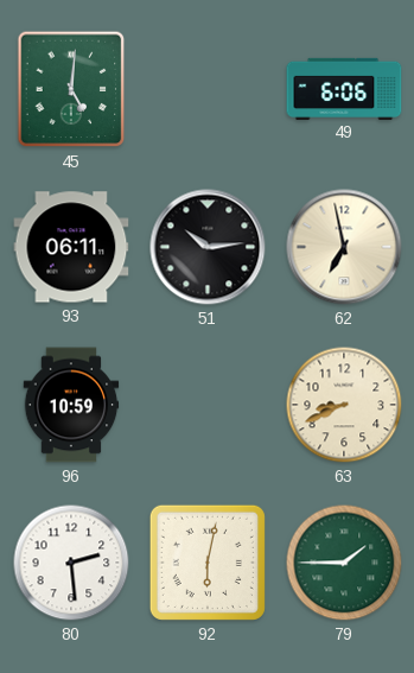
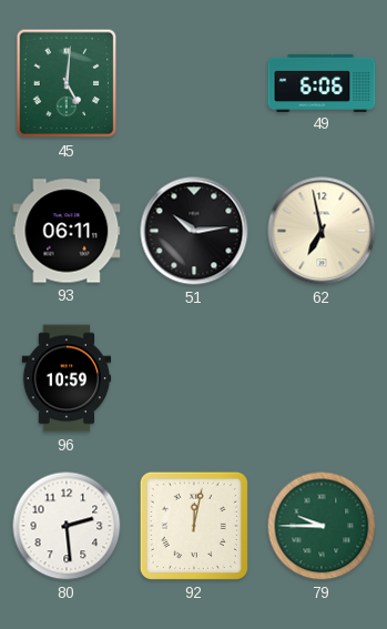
63: 8:41 -> none
92: 6:02 -> 12:02
79: 1:45 -> 9:45
